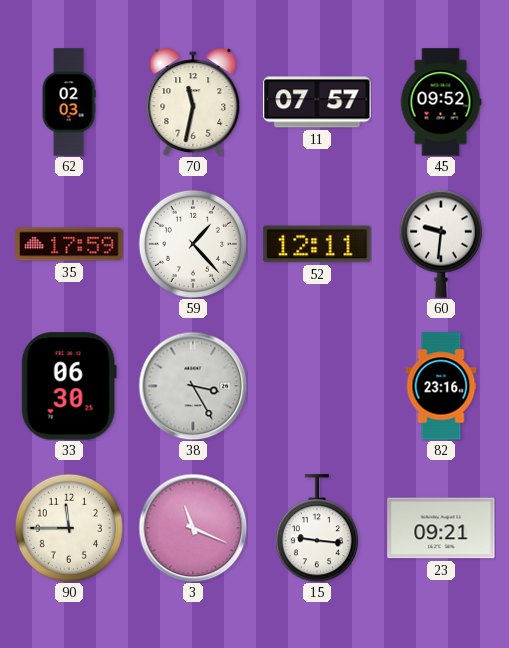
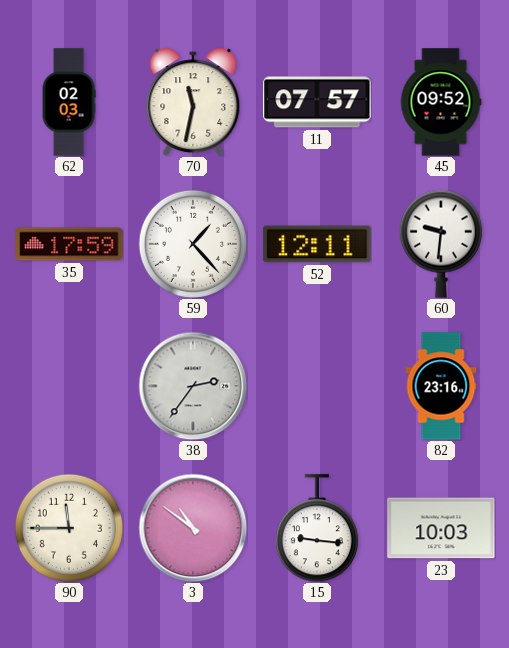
33: 06:30 -> none
38: 3:25 -> 2:36
3: 11:19 -> 10:51
23: 09:21 -> 10:03
